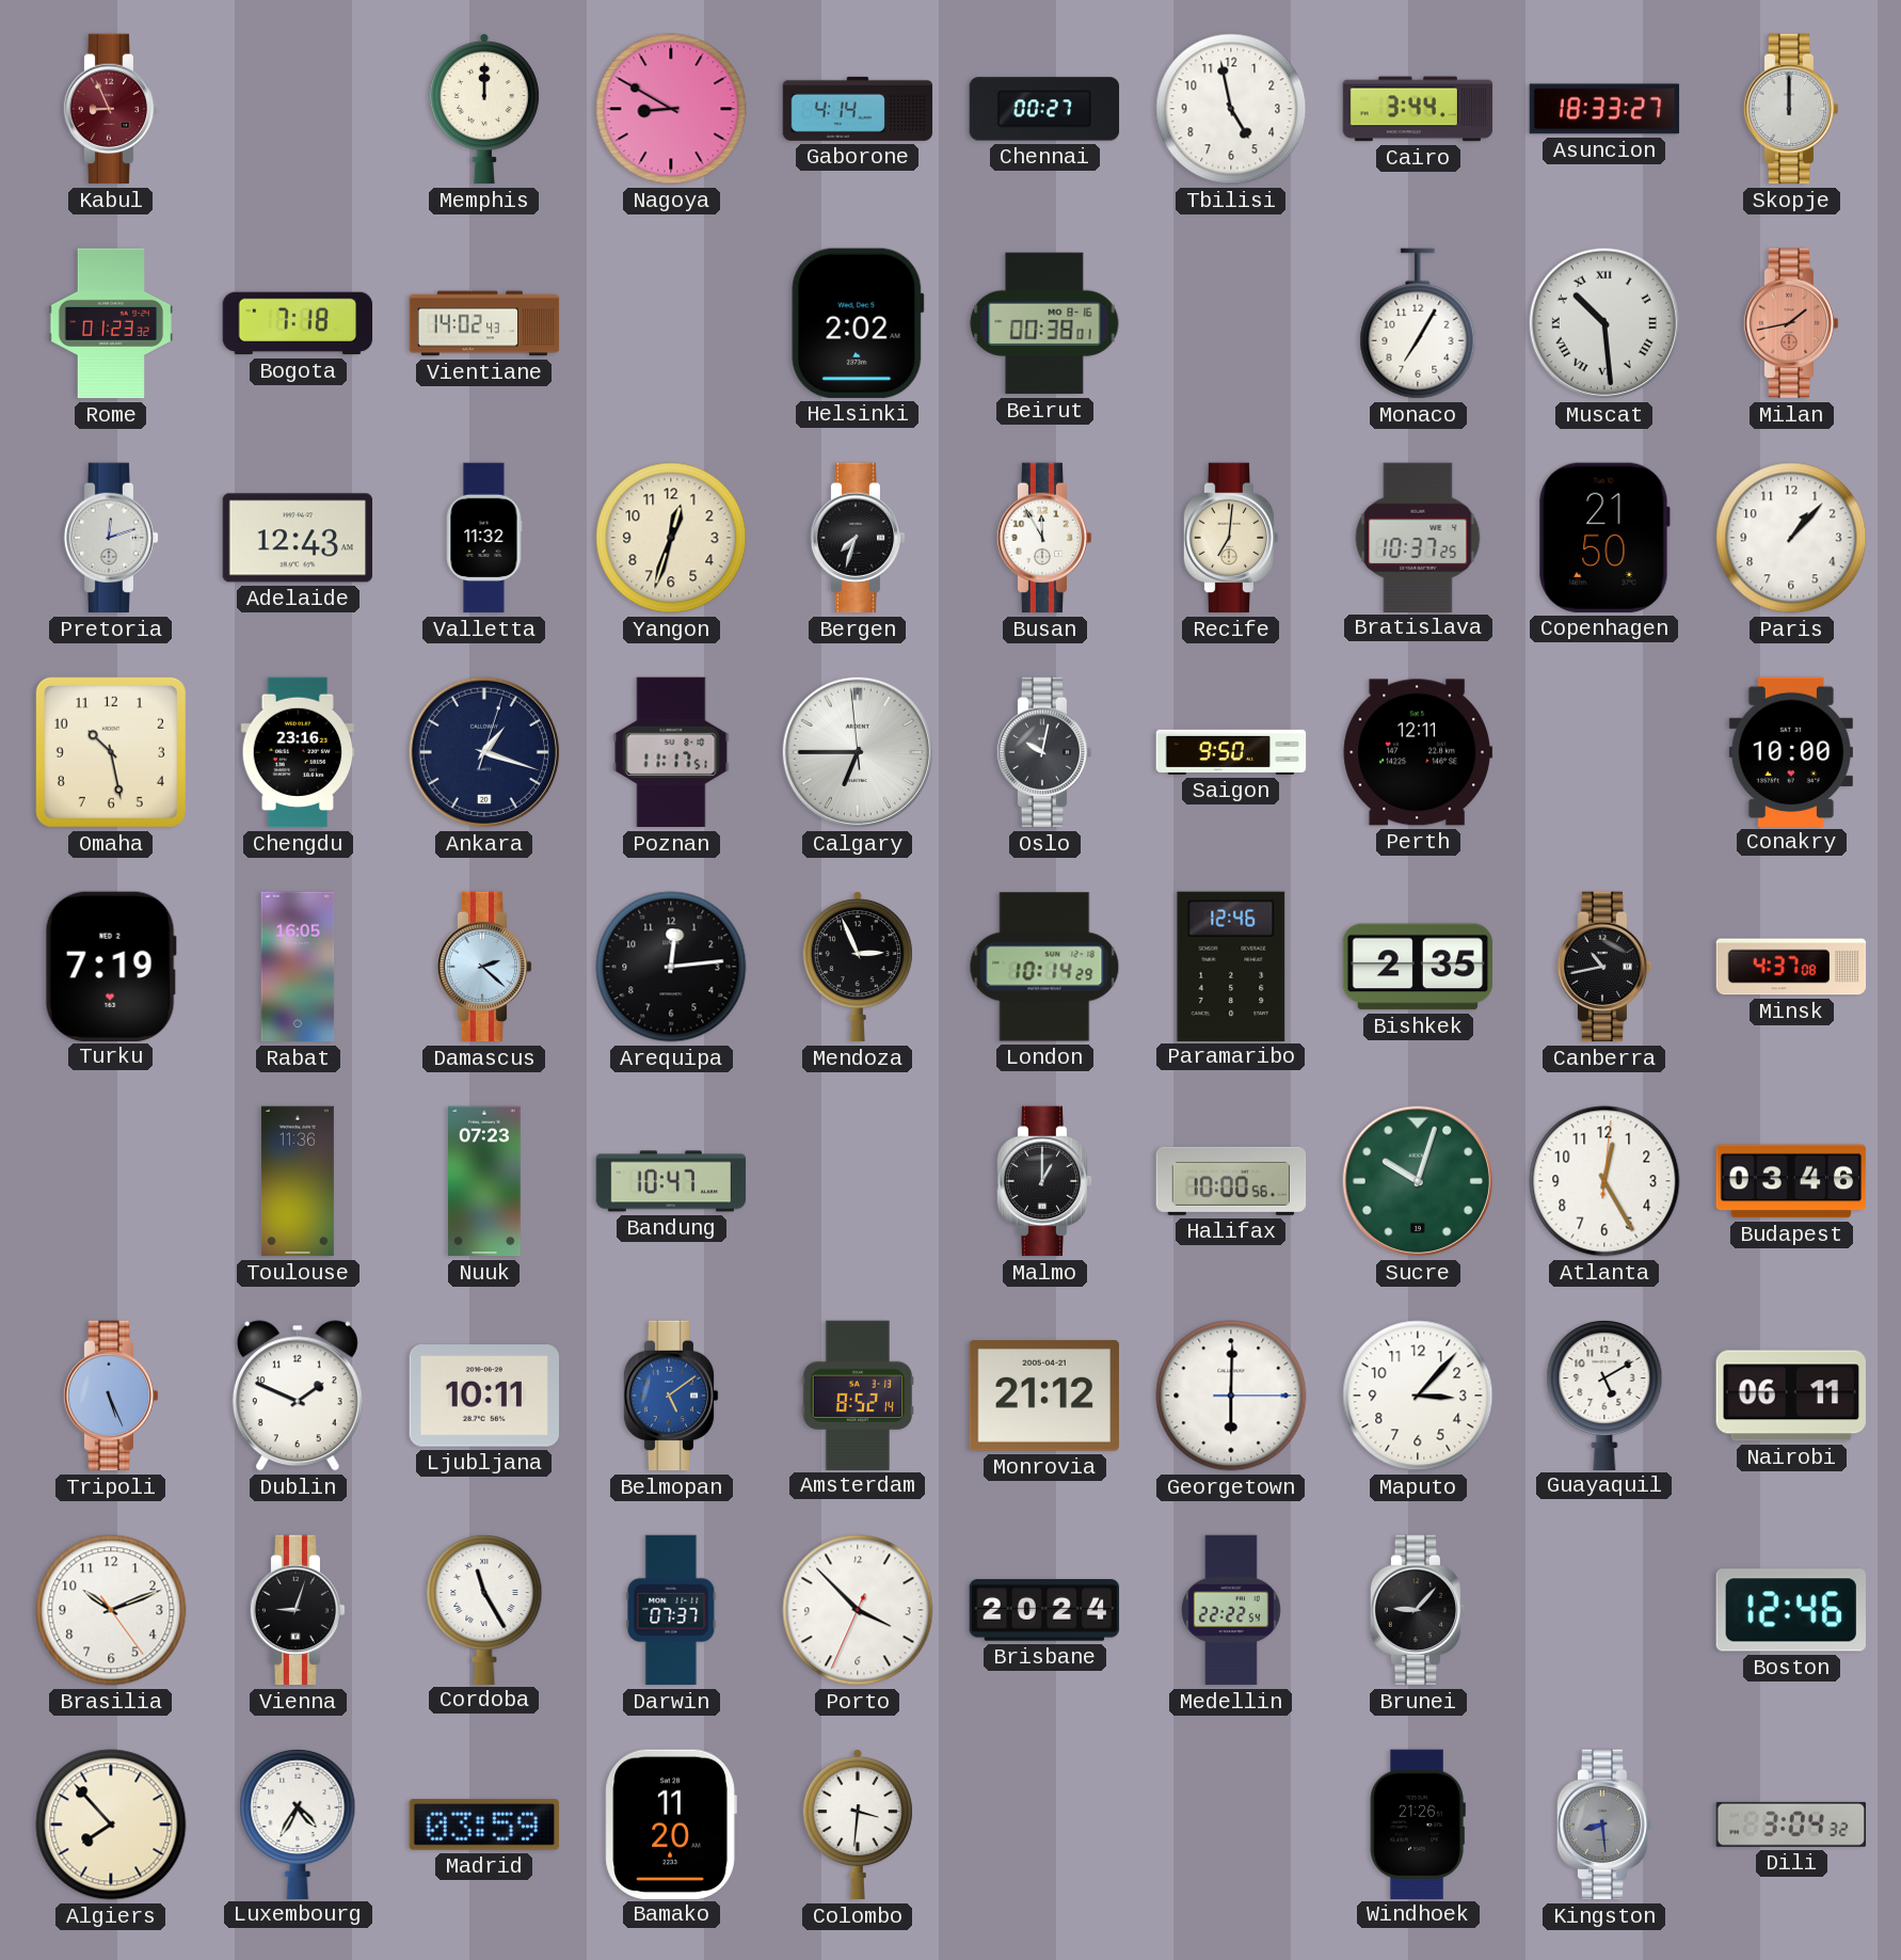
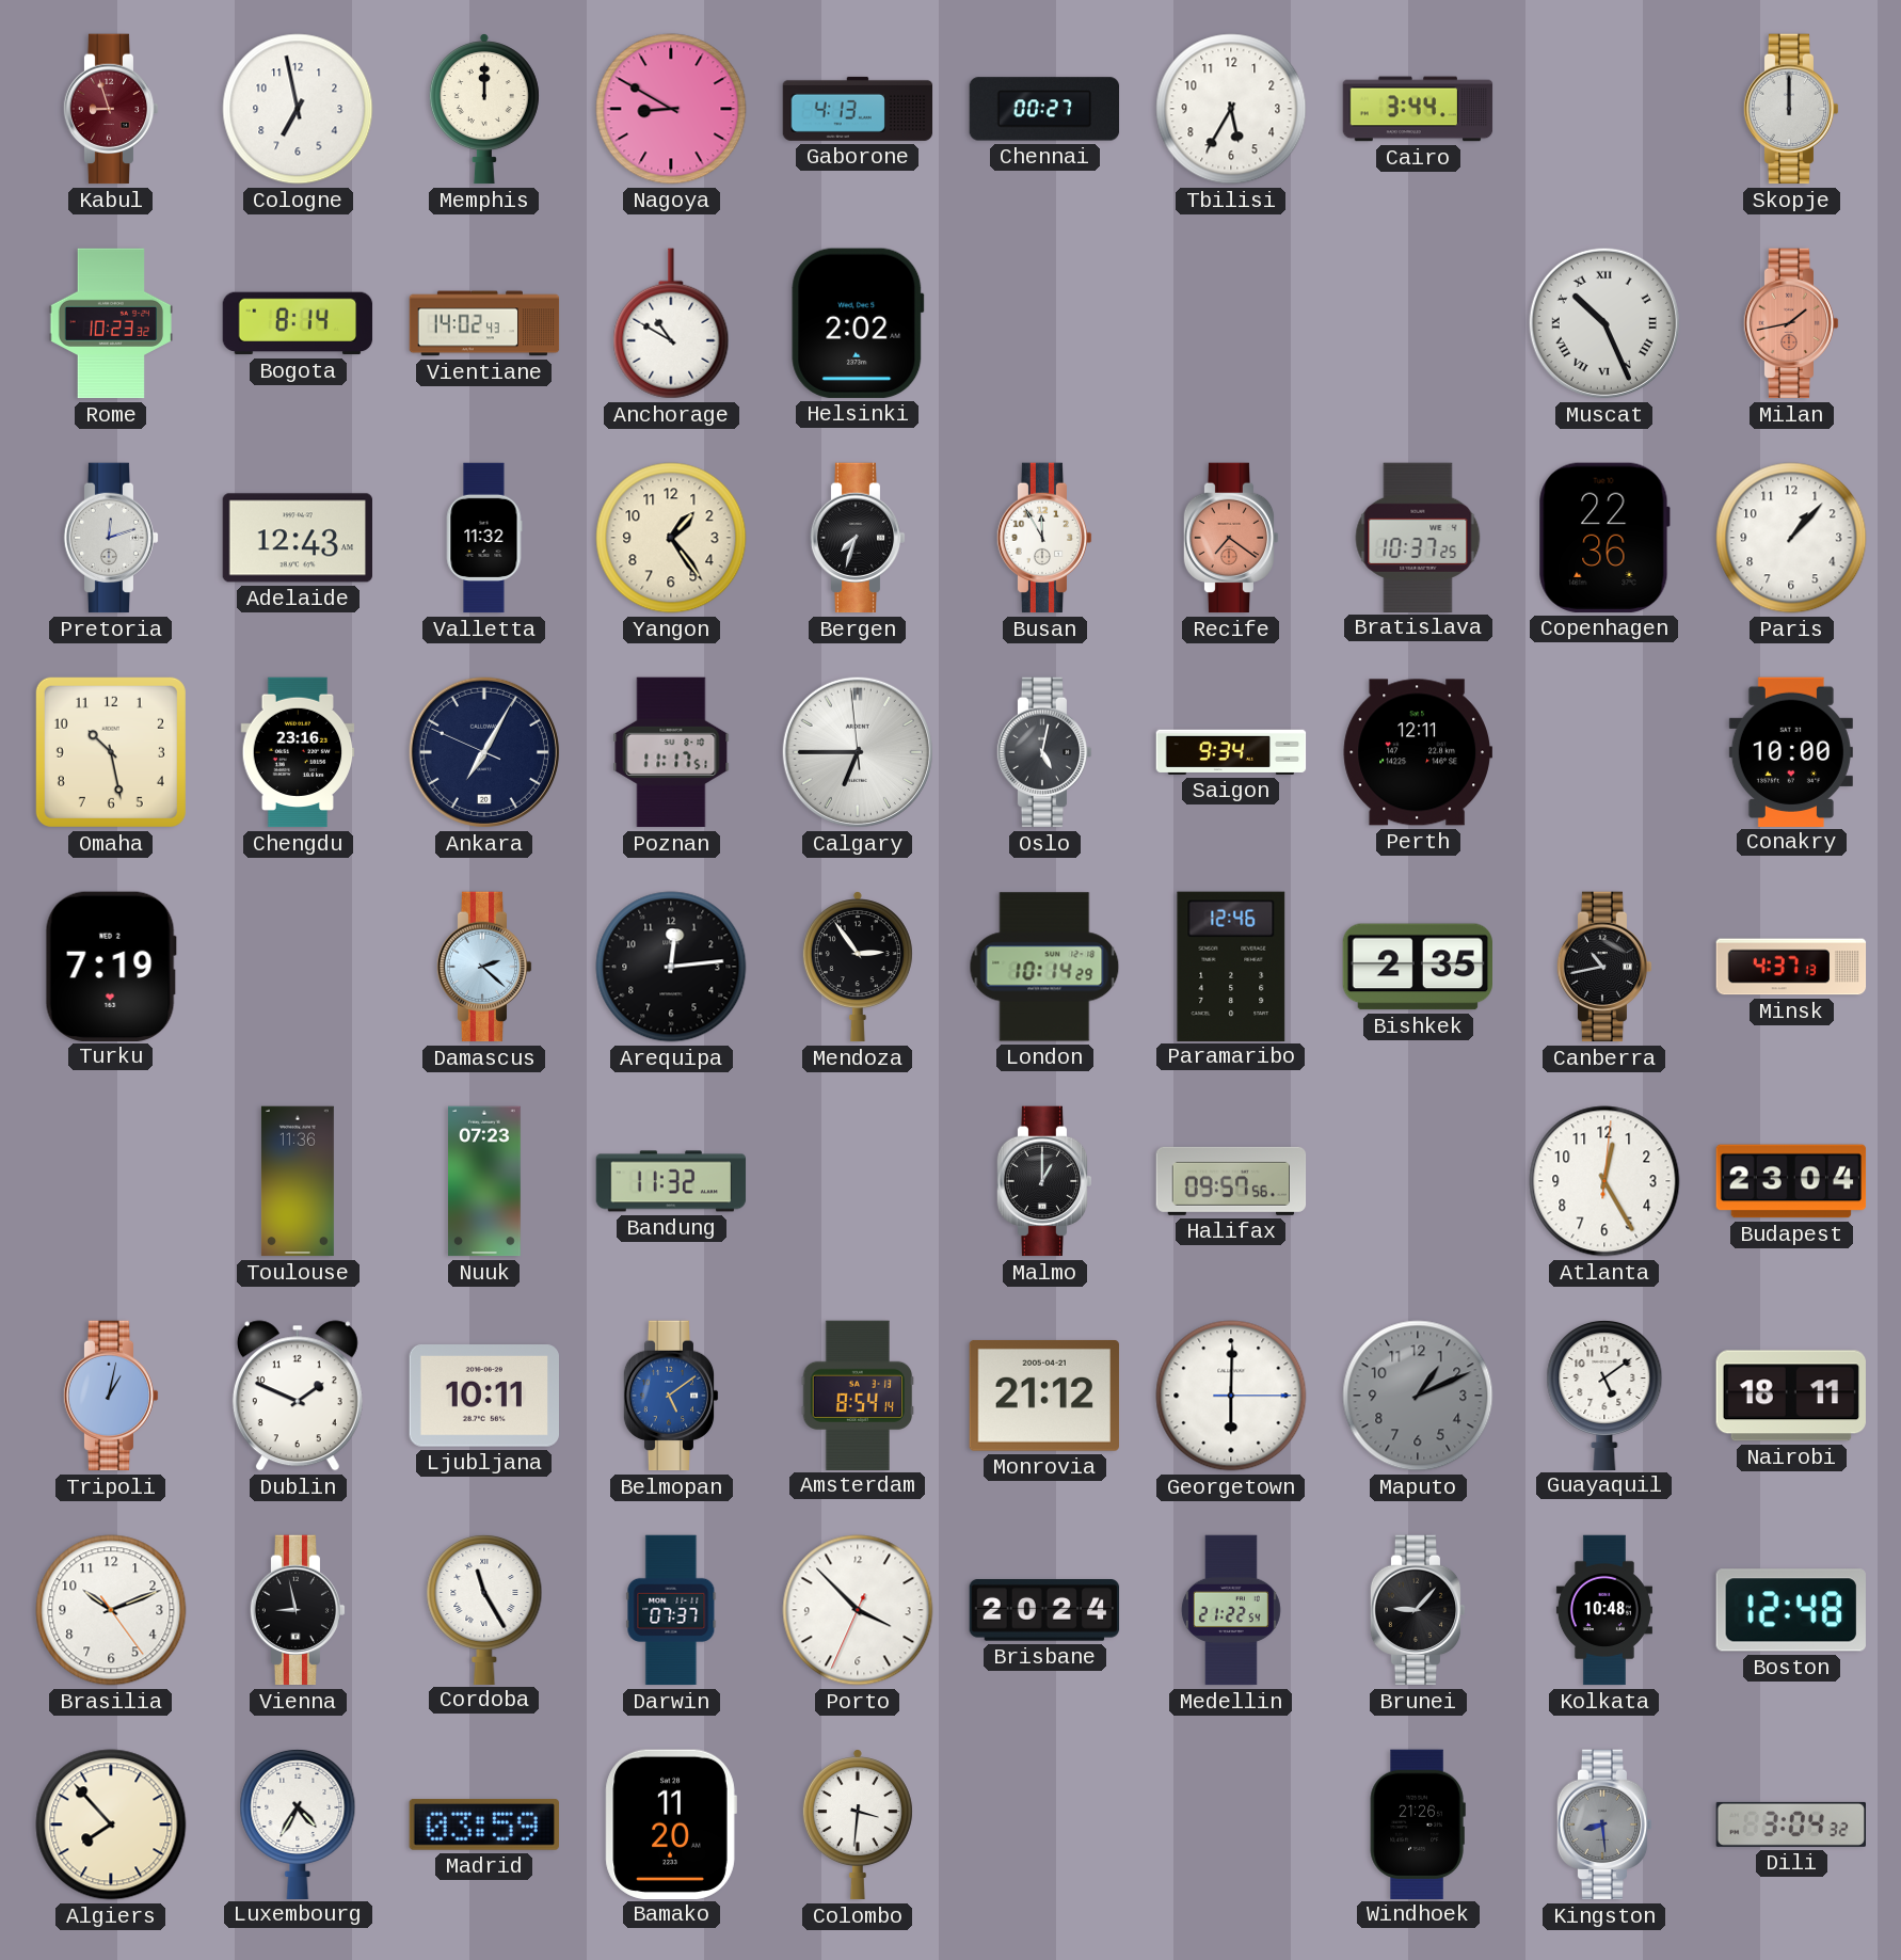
Kabul: 8:56 -> 8:57
Cologne: none -> 6:58
Gaborone: 4:14 -> 4:13
Tbilisi: 4:58 -> 5:35
Asuncion: 18:33 -> none
Rome: 01:23 -> 10:23
Bogota: 7:18 -> 8:14
Anchorage: none -> 10:50
Beirut: 00:38 -> none
Monaco: 7:05 -> none
Muscat: 10:29 -> 10:26
Yangon: 12:33 -> 1:24
Recife: 7:01 -> 7:21
Recife dial: cream -> salmon
Copenhagen: 21:50 -> 22:36
Ankara: 1:18 -> 7:04
Oslo: 10:02 -> 5:02
Saigon: 9:50 -> 9:34
Rabat: 16:05 -> none
Mendoza: 2:56 -> 2:54
Minsk: 4:37:08 -> 4:37:13
Bandung: 10:47 -> 11:32
Halifax: 10:00 -> 09:57
Sucre: 10:03 -> none
Budapest: 03:46 -> 23:04
Tripoli: 5:26 -> 1:02
Amsterdam: 8:52 -> 8:54
Maputo: 3:07 -> 1:11
Maputo dial: white -> grey
Guayaquil: 5:10 -> 5:09
Nairobi: 06:11 -> 18:11
Vienna: 9:03 -> 8:58
Medellin: 22:22 -> 21:22
Kolkata: none -> 10:48
Boston: 12:46 -> 12:48
